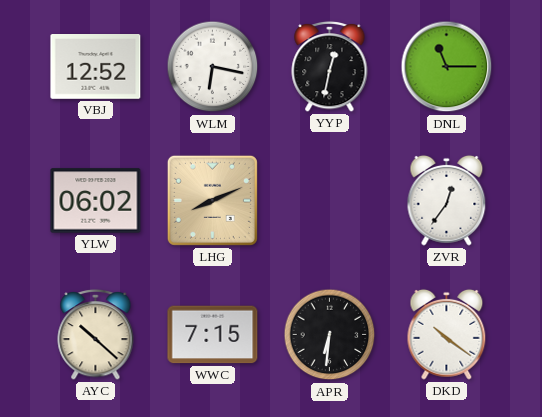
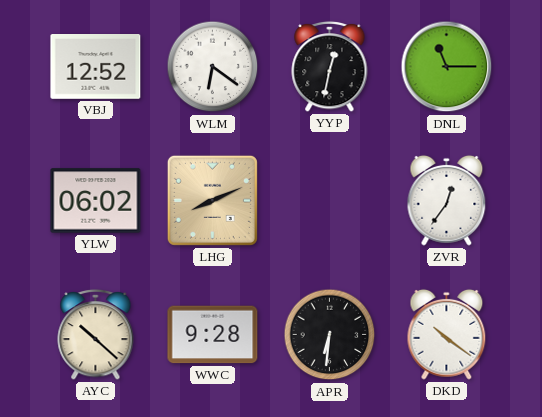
WLM: 6:17 -> 6:21
WWC: 7:15 -> 9:28
